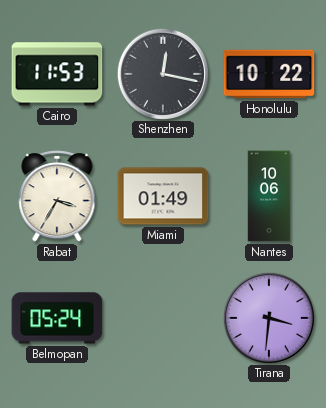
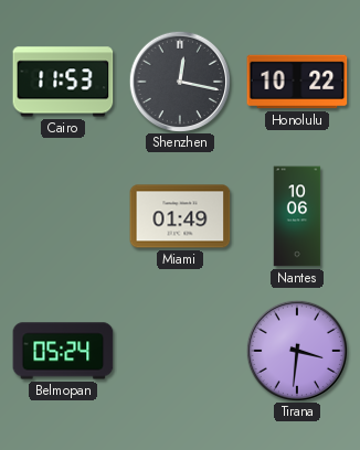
Rabat: 3:35 -> none
